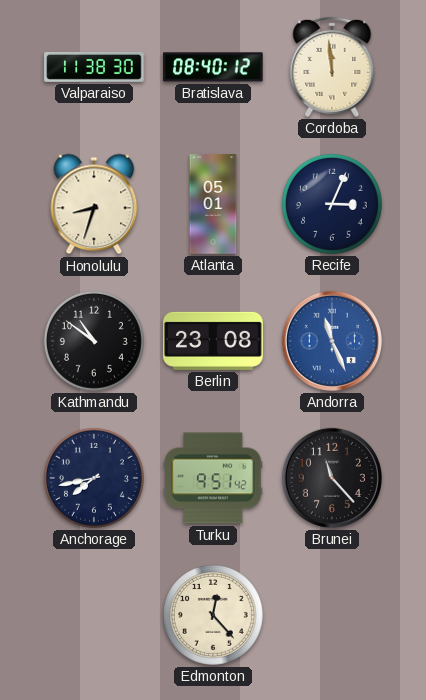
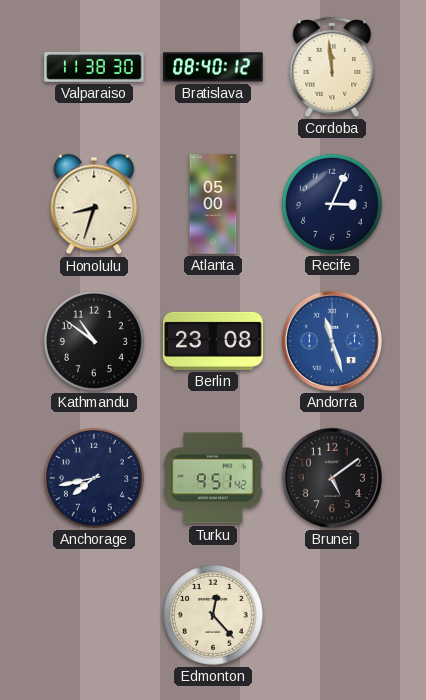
Atlanta: 05:01 -> 05:00
Andorra: 11:26 -> 11:27
Brunei: 11:23 -> 5:09
